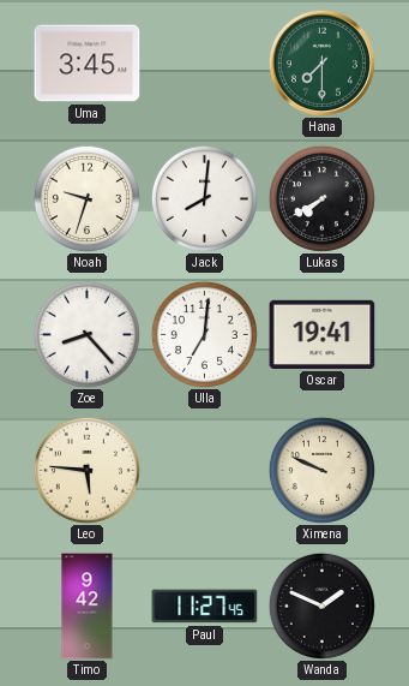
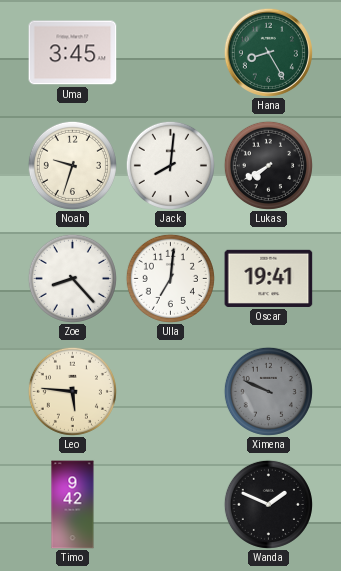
Hana: 7:30 -> 8:25
Ximena dial: cream -> grey
Paul: 11:27 -> none
